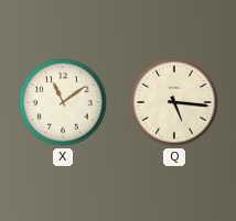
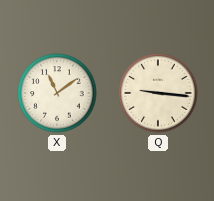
Q: 5:16 -> 9:16
